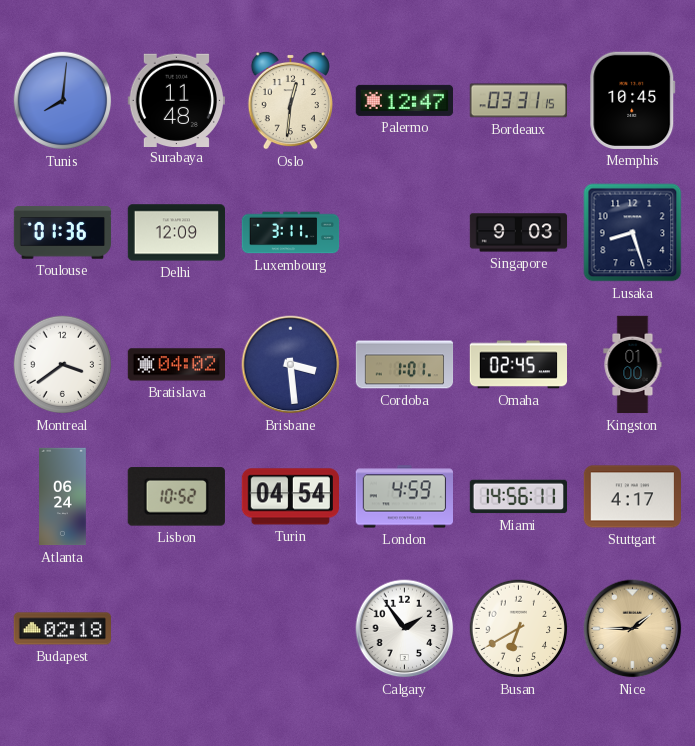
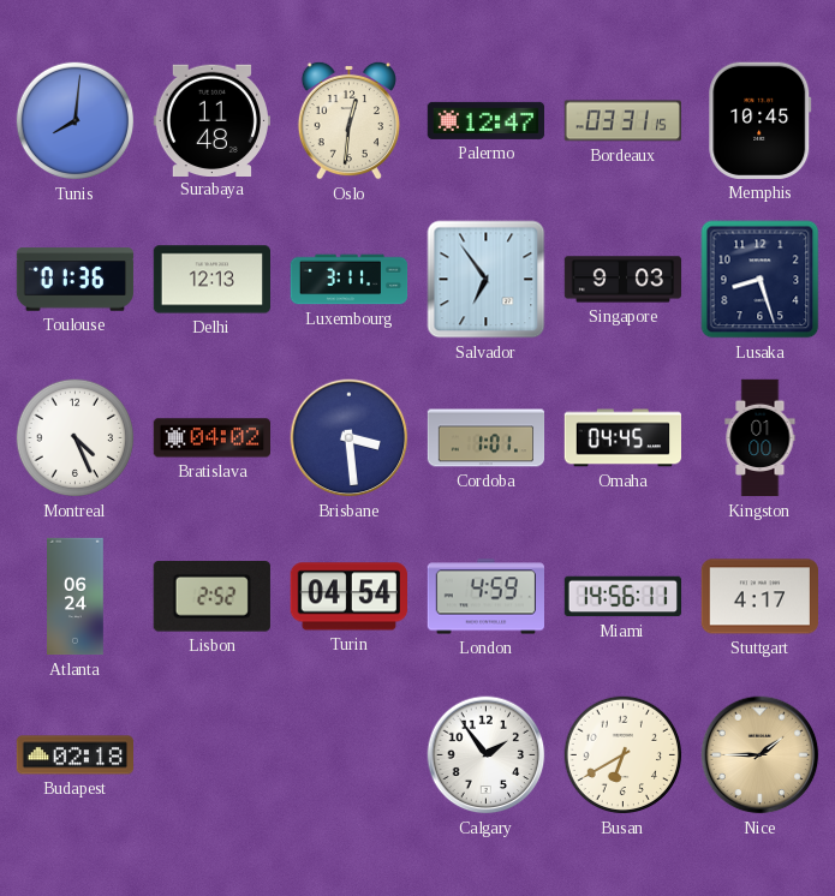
Delhi: 12:09 -> 12:13
Salvador: none -> 6:54
Montreal: 3:39 -> 4:26
Omaha: 02:45 -> 04:45
Lisbon: 10:52 -> 2:52
